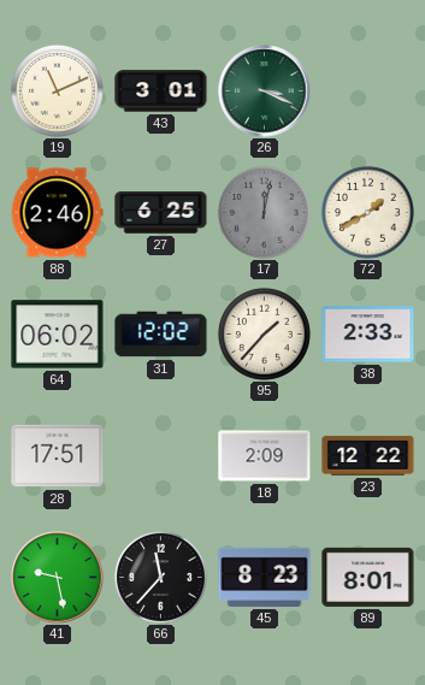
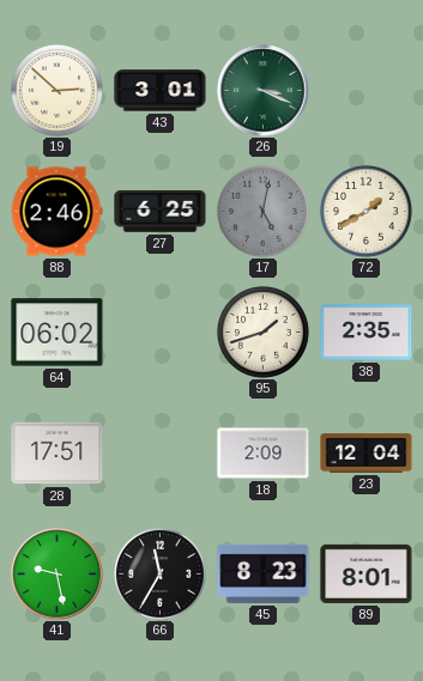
19: 11:11 -> 2:52
17: 12:02 -> 5:02
31: 12:02 -> none
95: 1:37 -> 1:42
38: 2:33 -> 2:35
23: 12:22 -> 12:04
66: 11:37 -> 11:35
